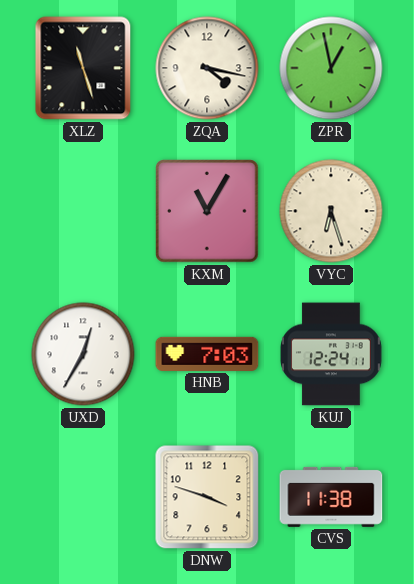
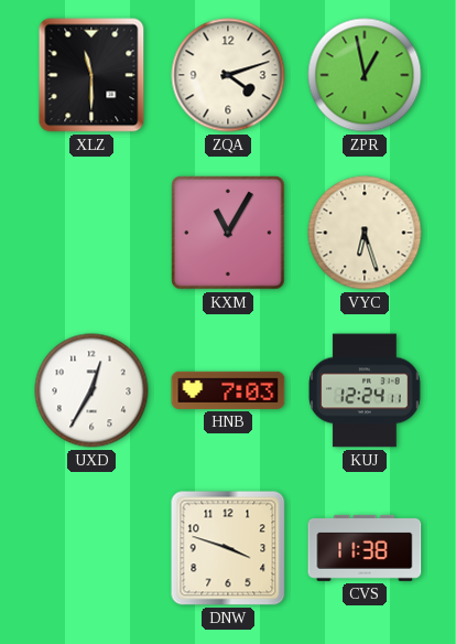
XLZ: 11:27 -> 11:30
ZQA: 4:17 -> 4:12
